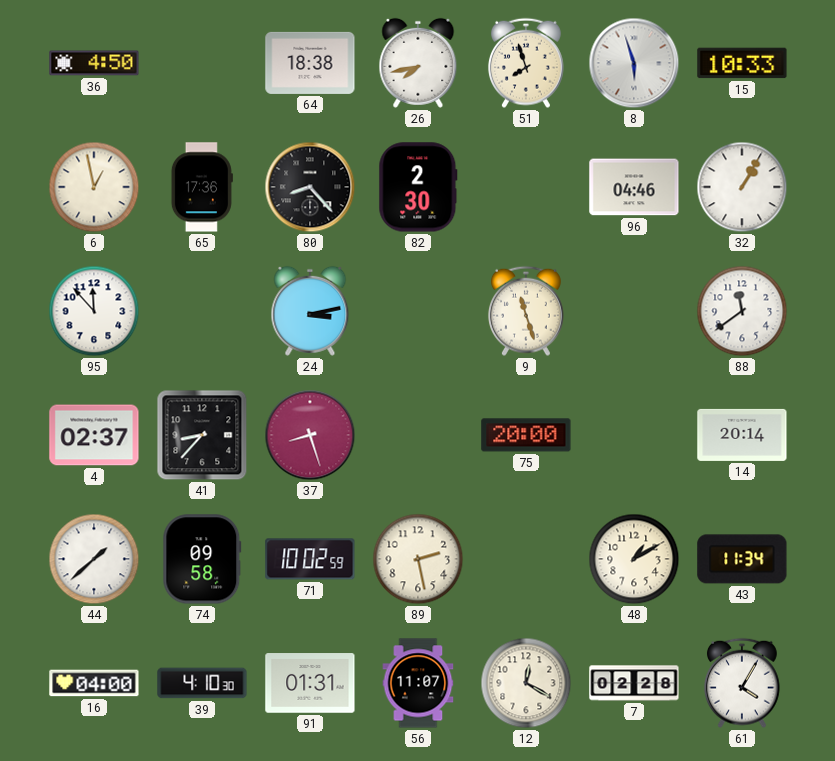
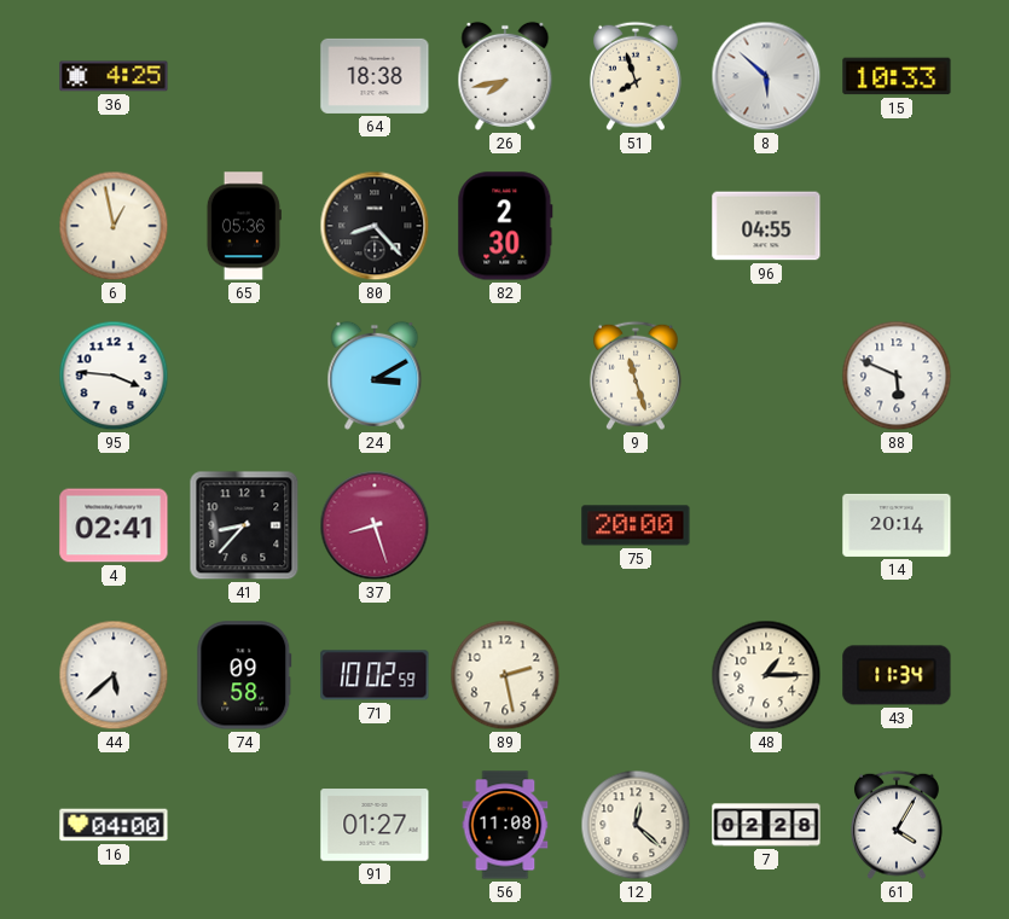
36: 4:50 -> 4:25
8: 5:57 -> 5:52
65: 17:36 -> 05:36
96: 04:46 -> 04:55
32: 1:05 -> none
95: 11:53 -> 3:46
24: 3:13 -> 3:10
88: 11:39 -> 5:49
4: 02:37 -> 02:41
44: 1:38 -> 5:38
48: 1:10 -> 1:15
39: 4:10 -> none
91: 01:31 -> 01:27
56: 11:07 -> 11:08
12: 12:20 -> 12:22
